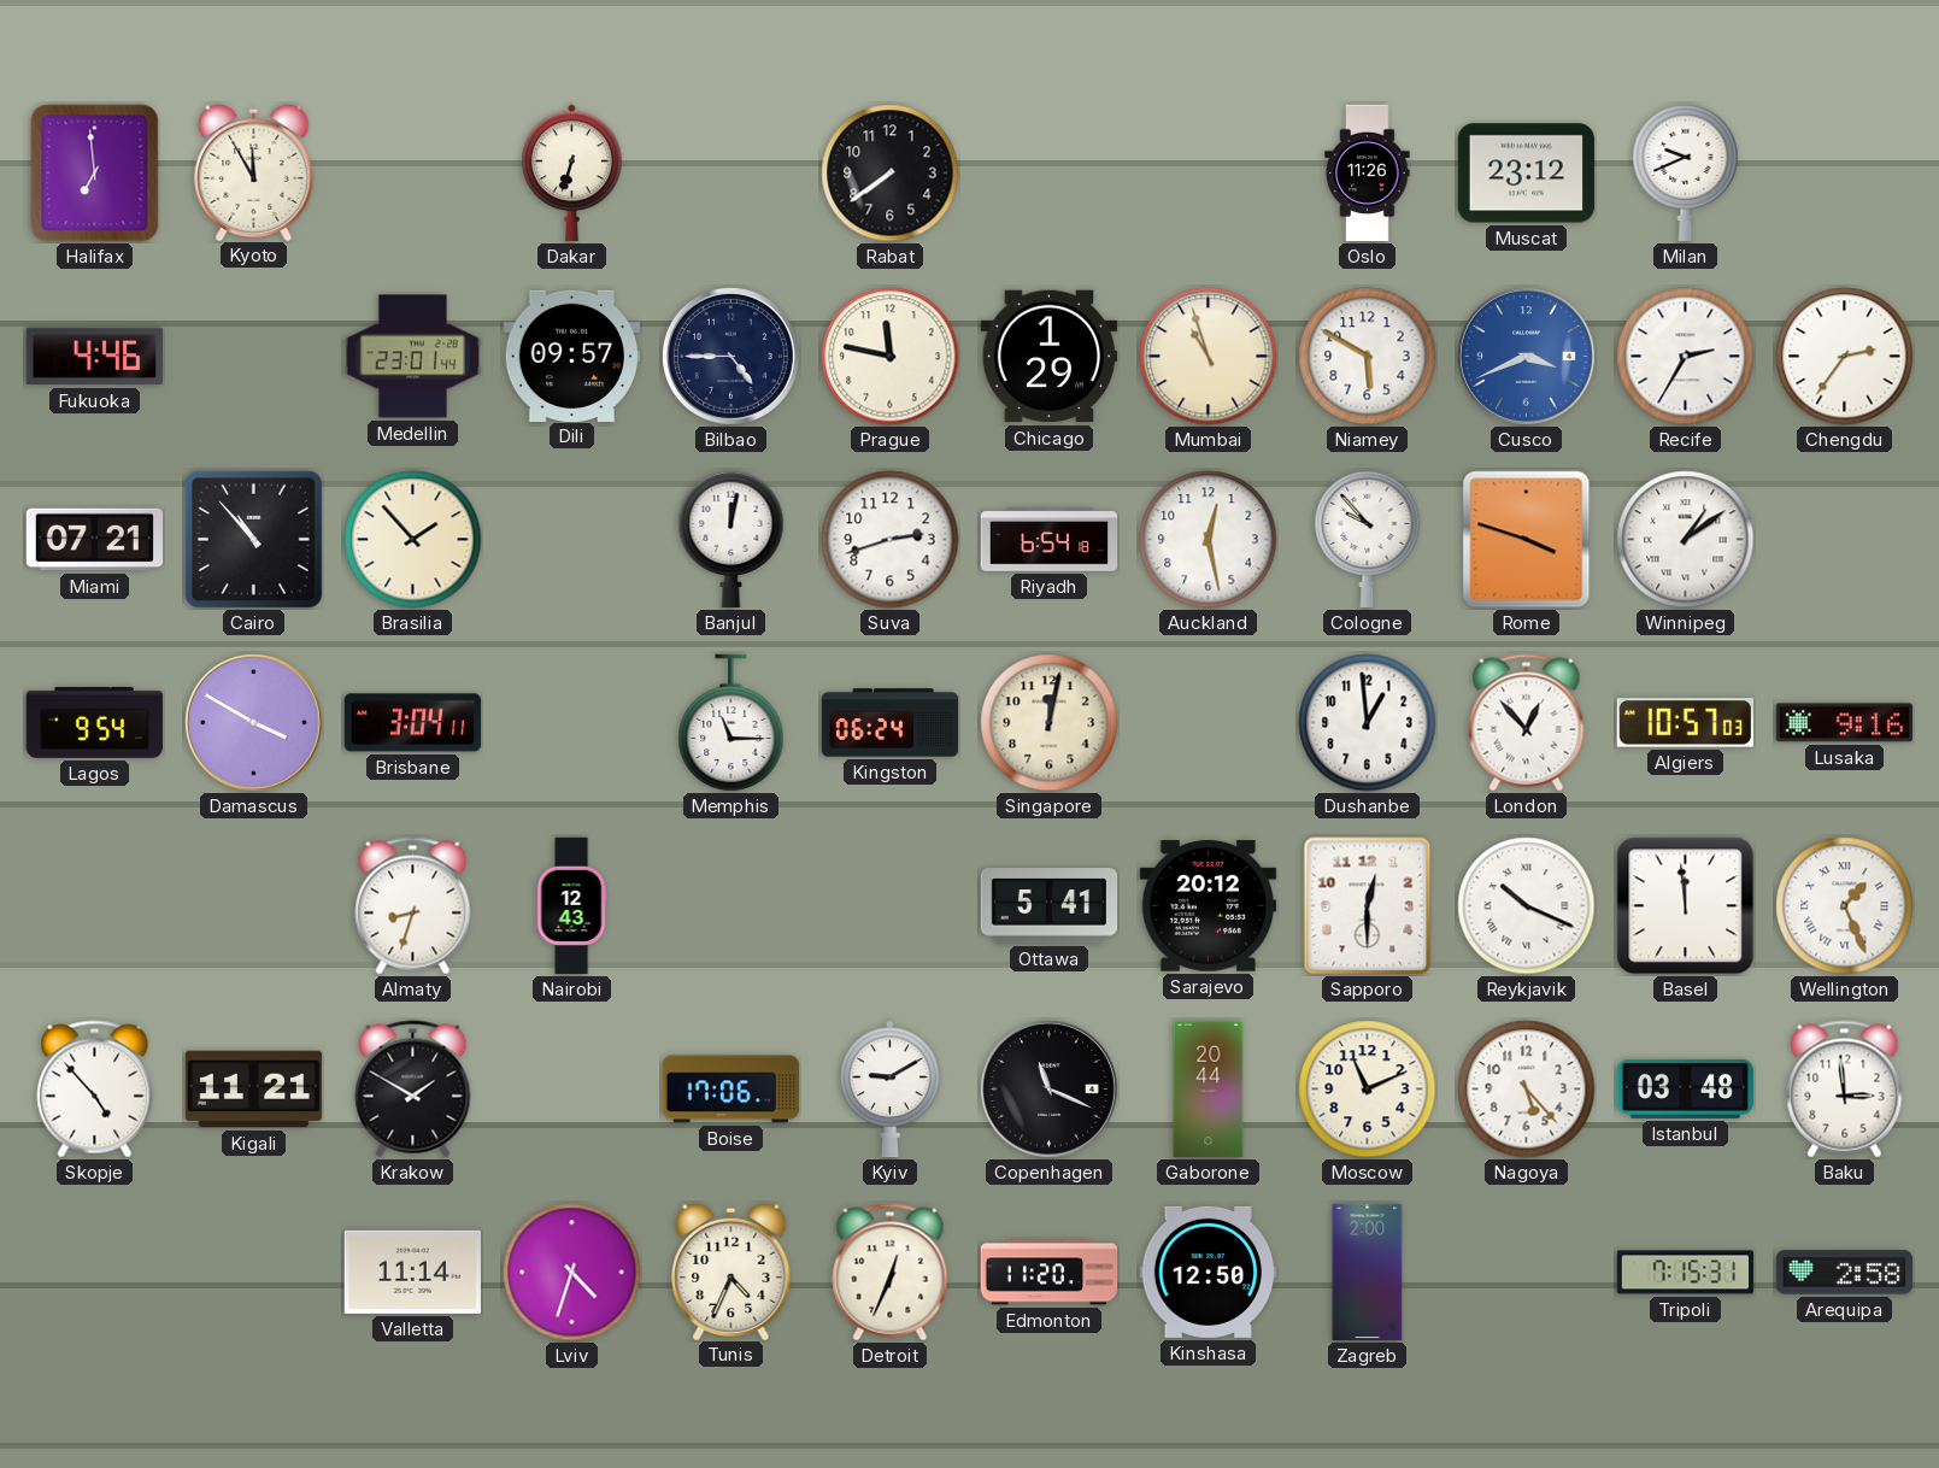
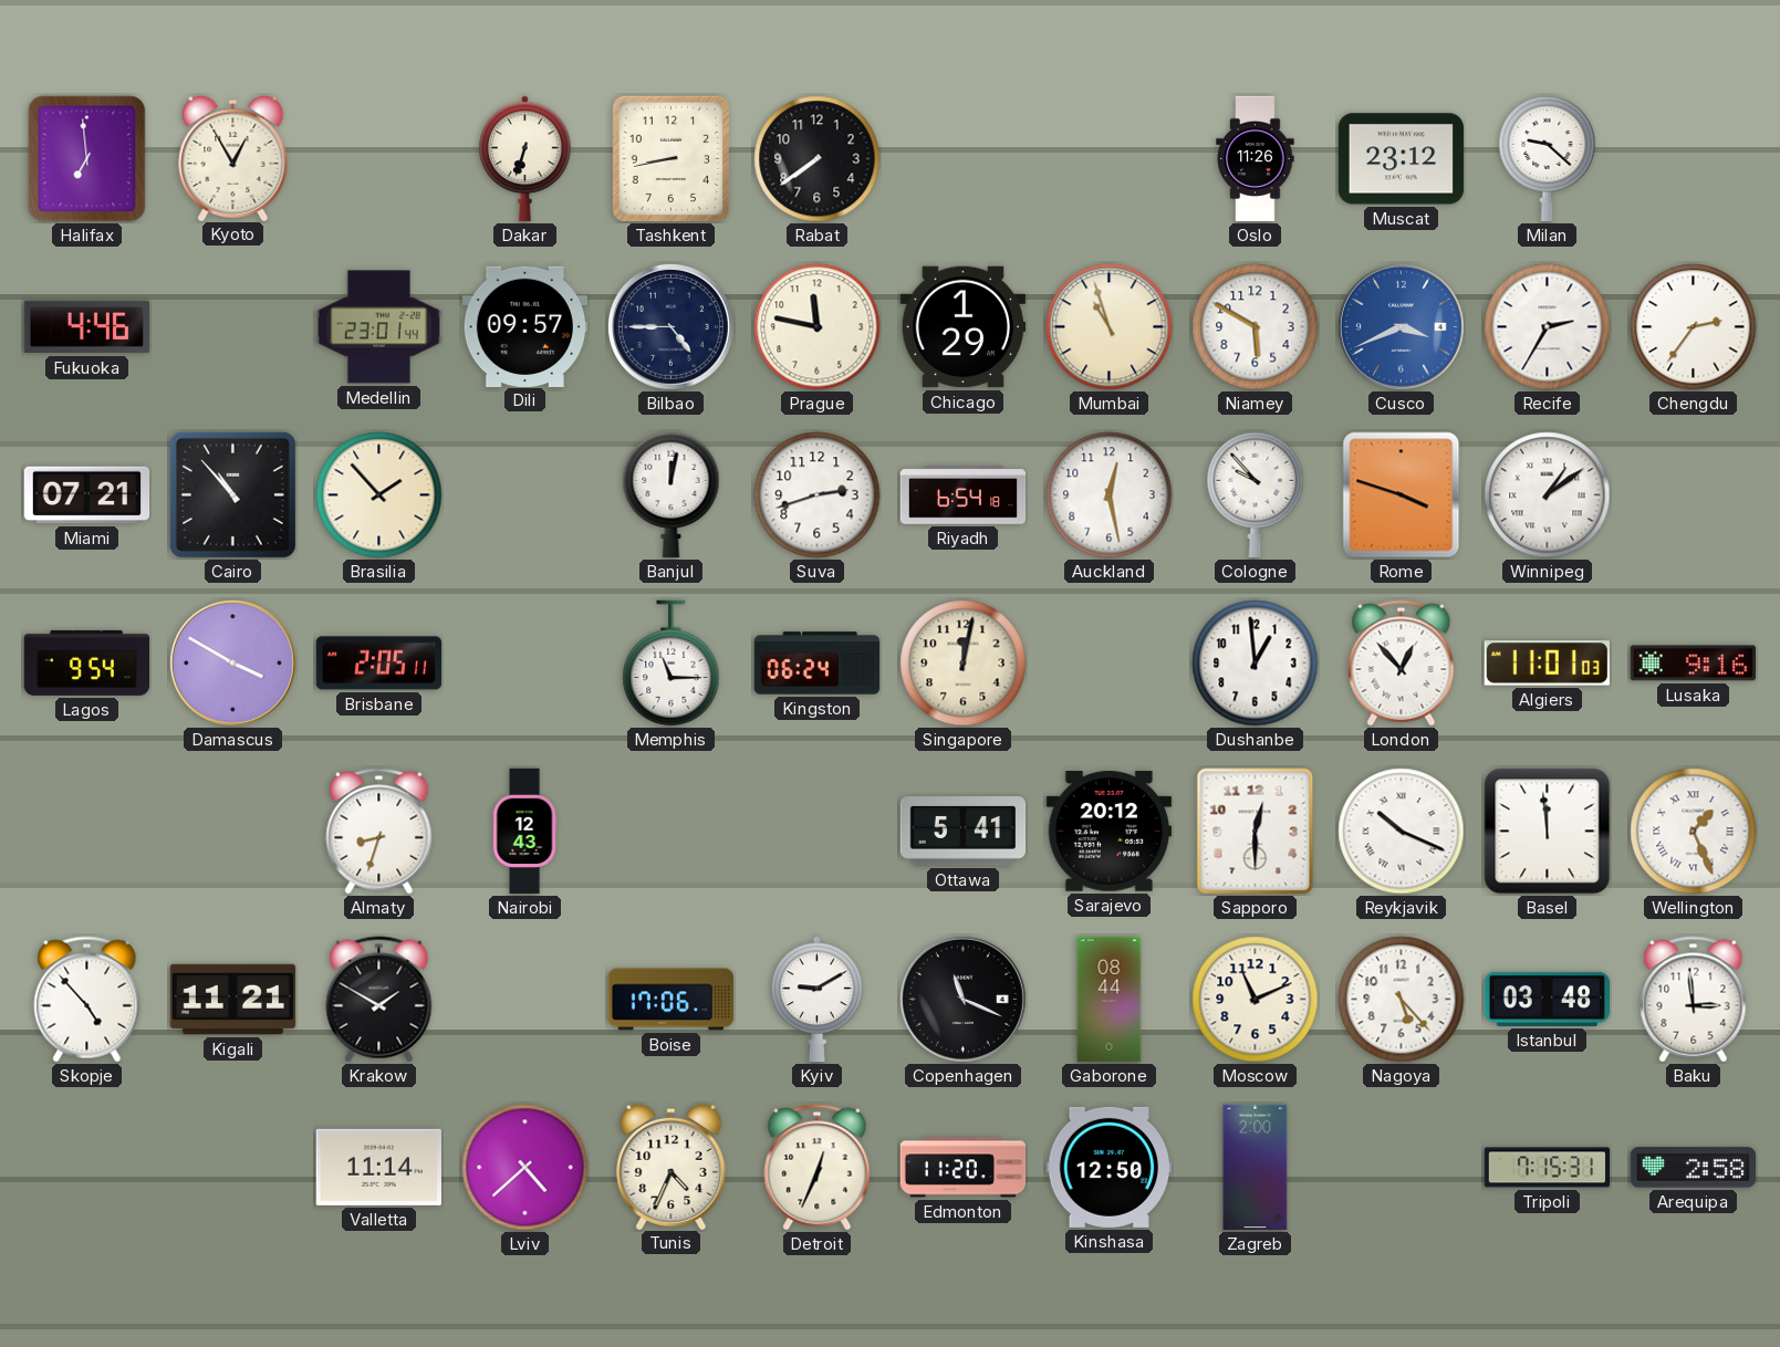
Kyoto: 11:55 -> 12:55
Tashkent: none -> 8:43
Milan: 9:41 -> 9:22
Brisbane: 3:04 -> 2:05
Algiers: 10:57 -> 11:01
Gaborone: 20:44 -> 08:44
Lviv: 4:33 -> 4:38
